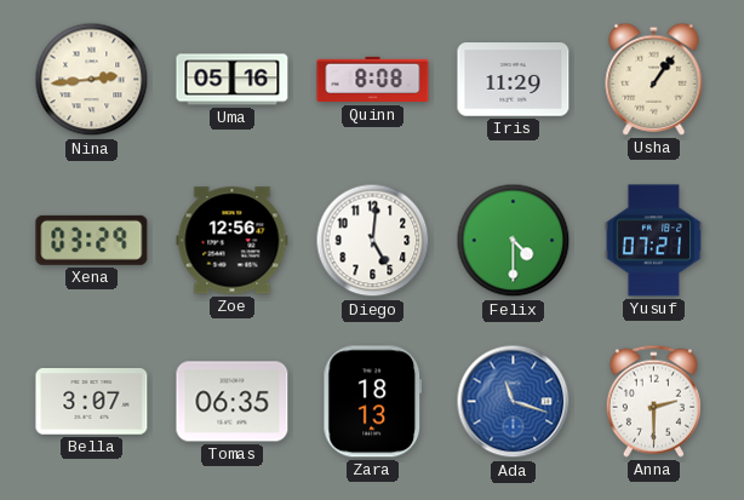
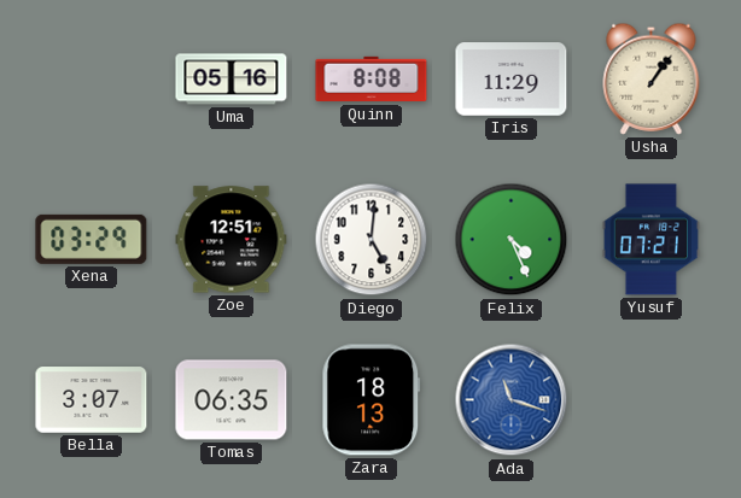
Nina: 2:44 -> none
Zoe: 12:56 -> 12:51
Felix: 4:30 -> 4:26
Anna: 2:30 -> none
